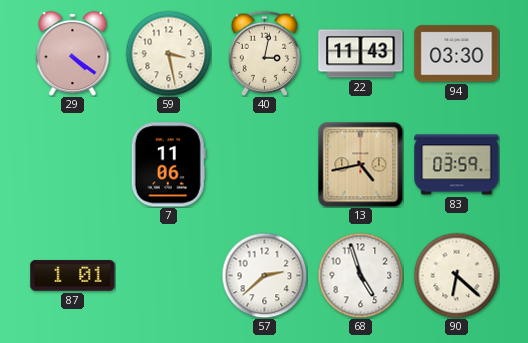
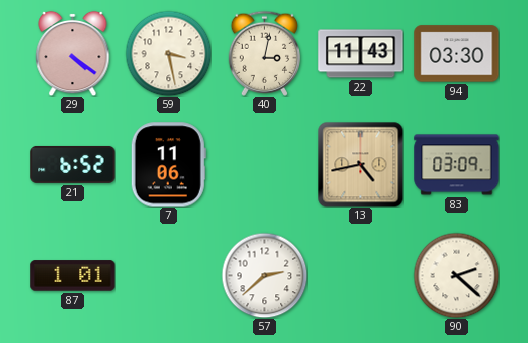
21: none -> 6:52
83: 03:59 -> 03:09
68: 4:57 -> none
90: 6:22 -> 2:22
